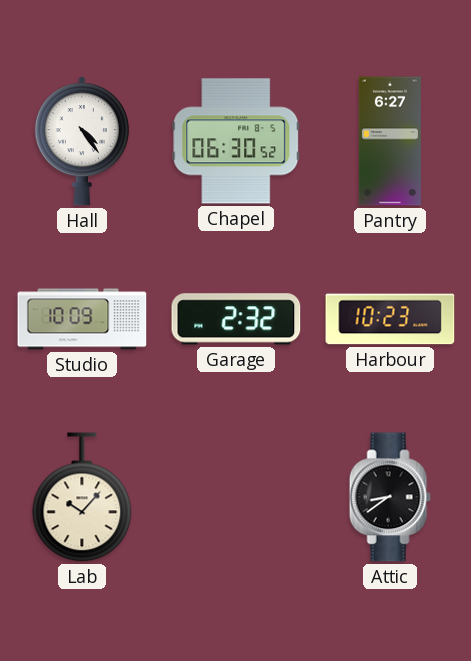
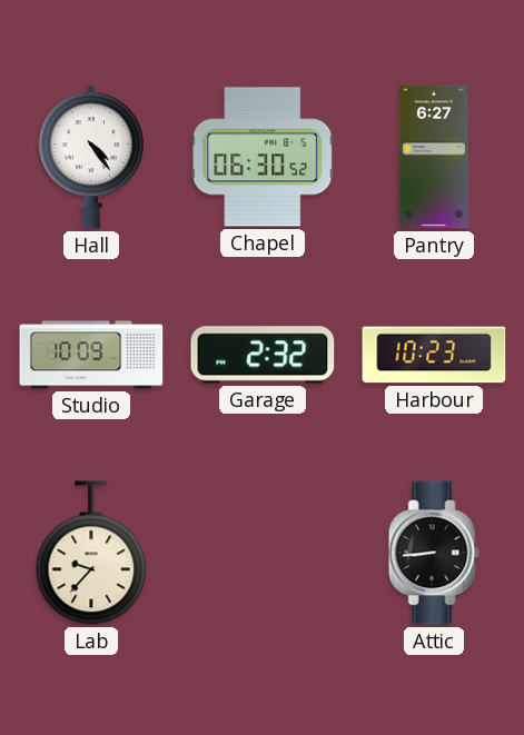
Lab: 10:07 -> 9:37
Attic: 8:39 -> 8:44
